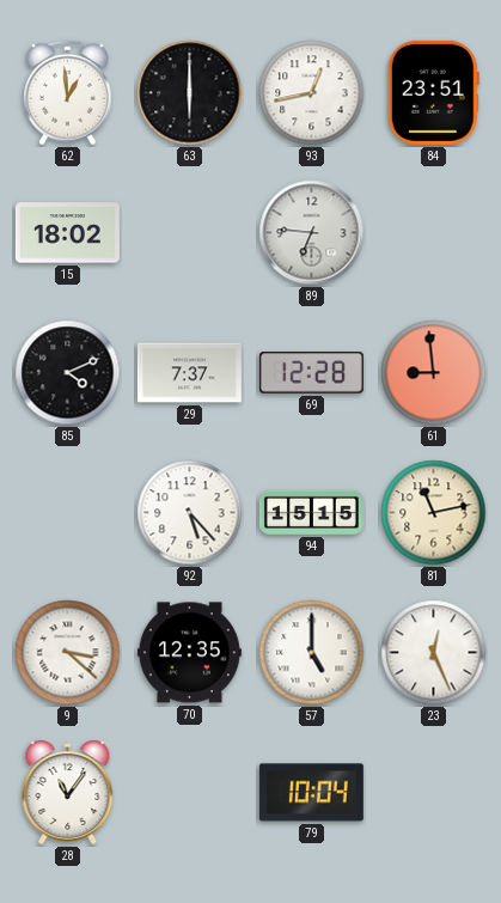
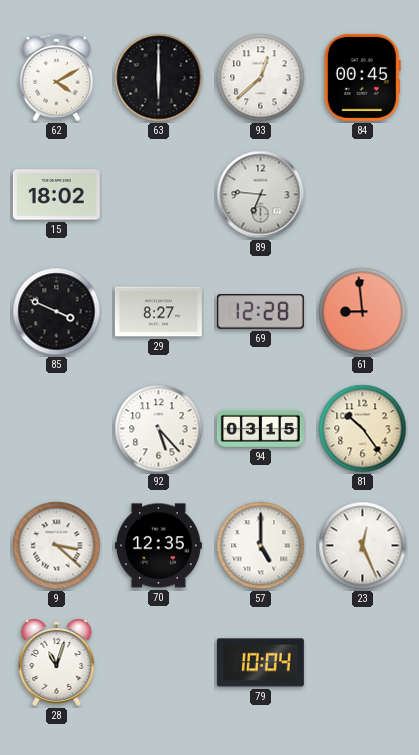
62: 12:59 -> 4:10
93: 12:43 -> 12:38
84: 23:51 -> 00:45
85: 4:11 -> 3:49
29: 7:37 -> 8:27
94: 15:15 -> 03:15
81: 11:13 -> 10:24
28: 11:06 -> 11:03
